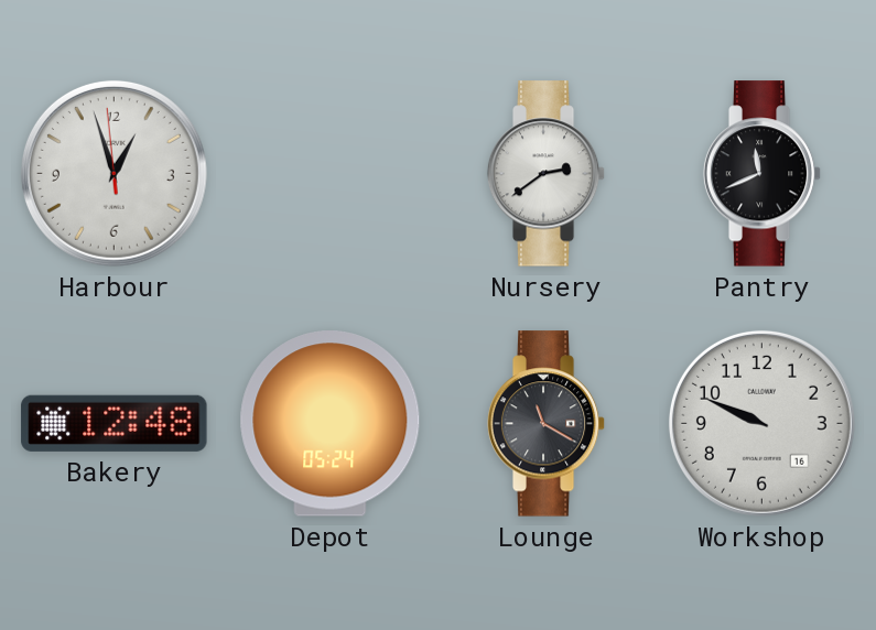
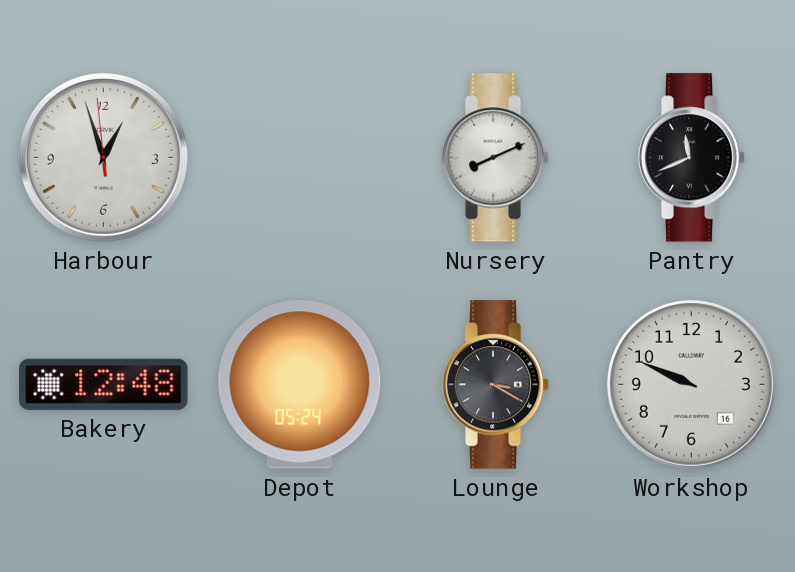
Nursery: 2:39 -> 8:11
Lounge: 11:20 -> 3:20
